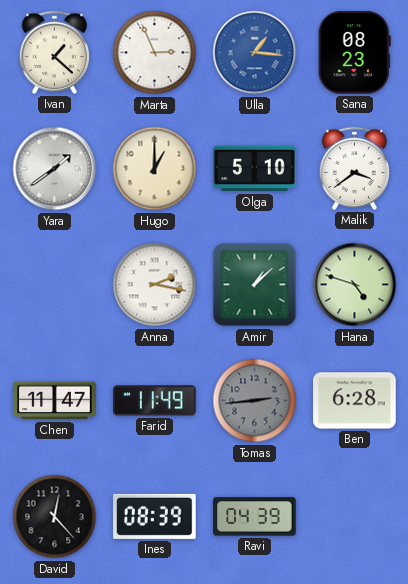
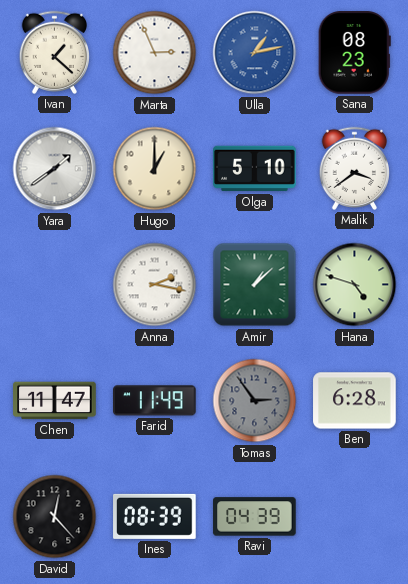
Ulla: 1:16 -> 1:13
Tomas: 2:44 -> 2:54
